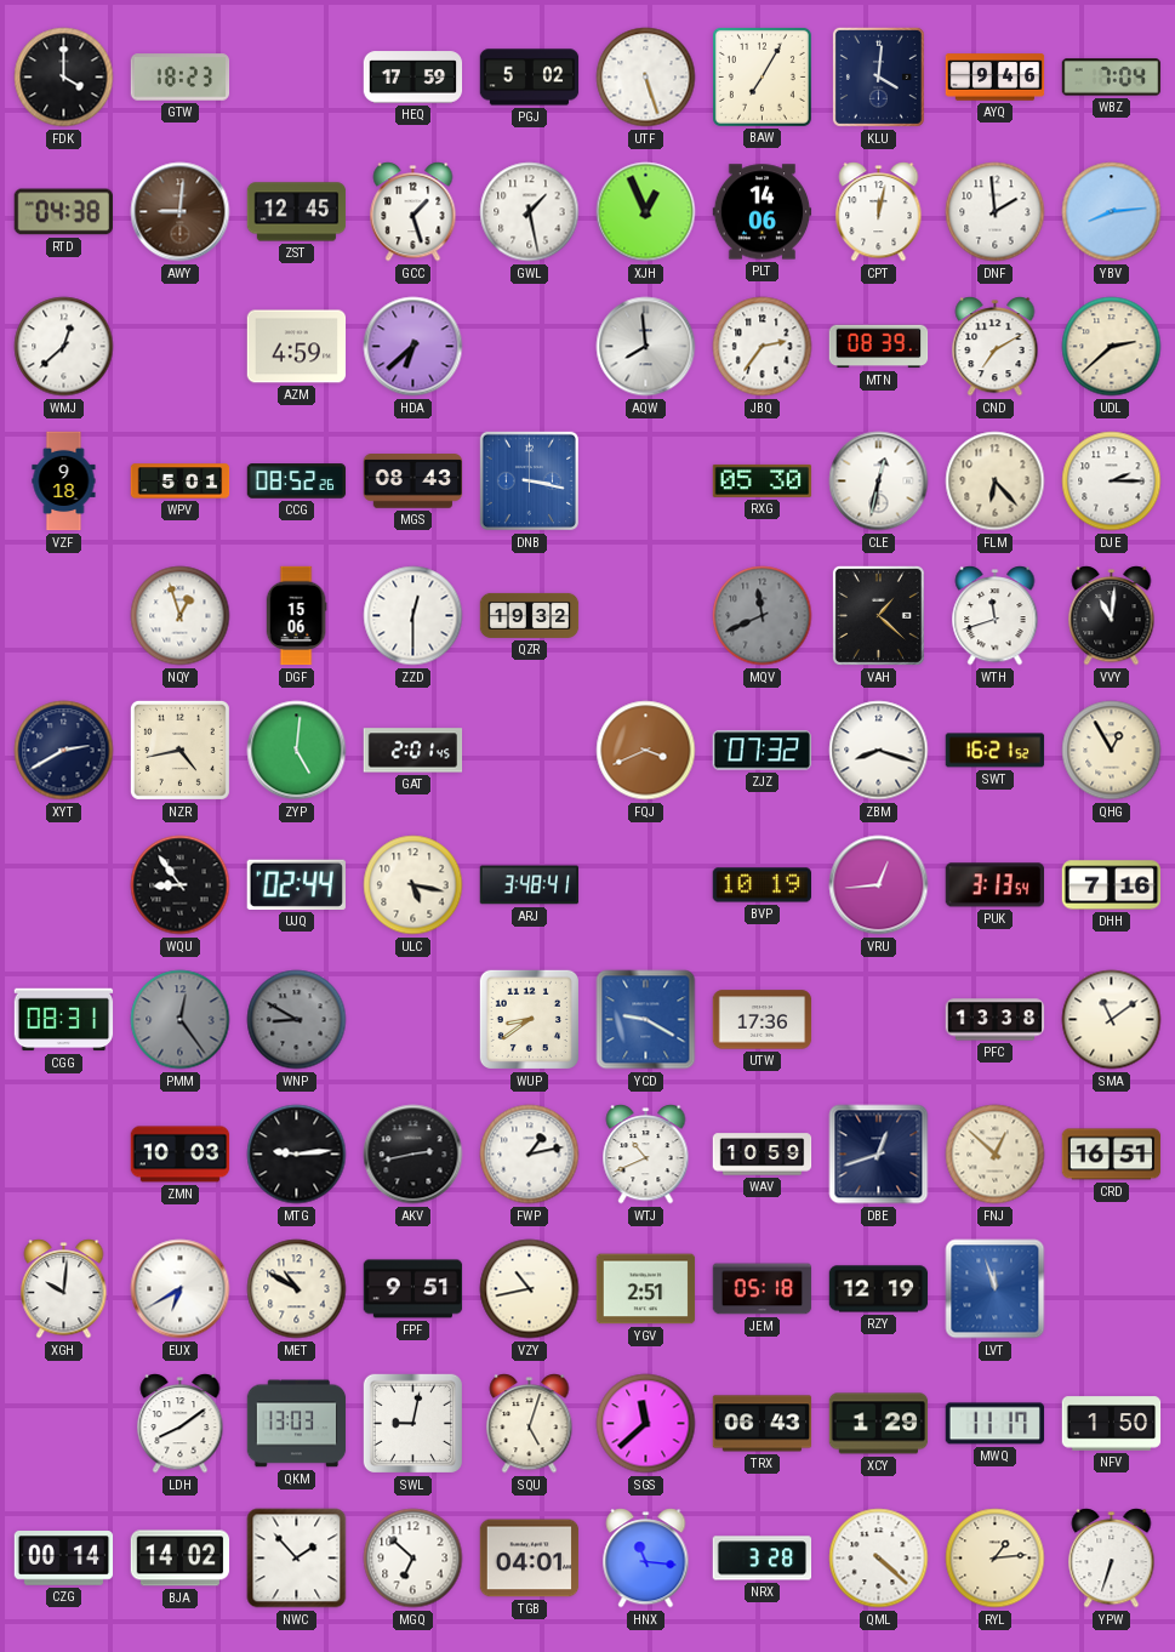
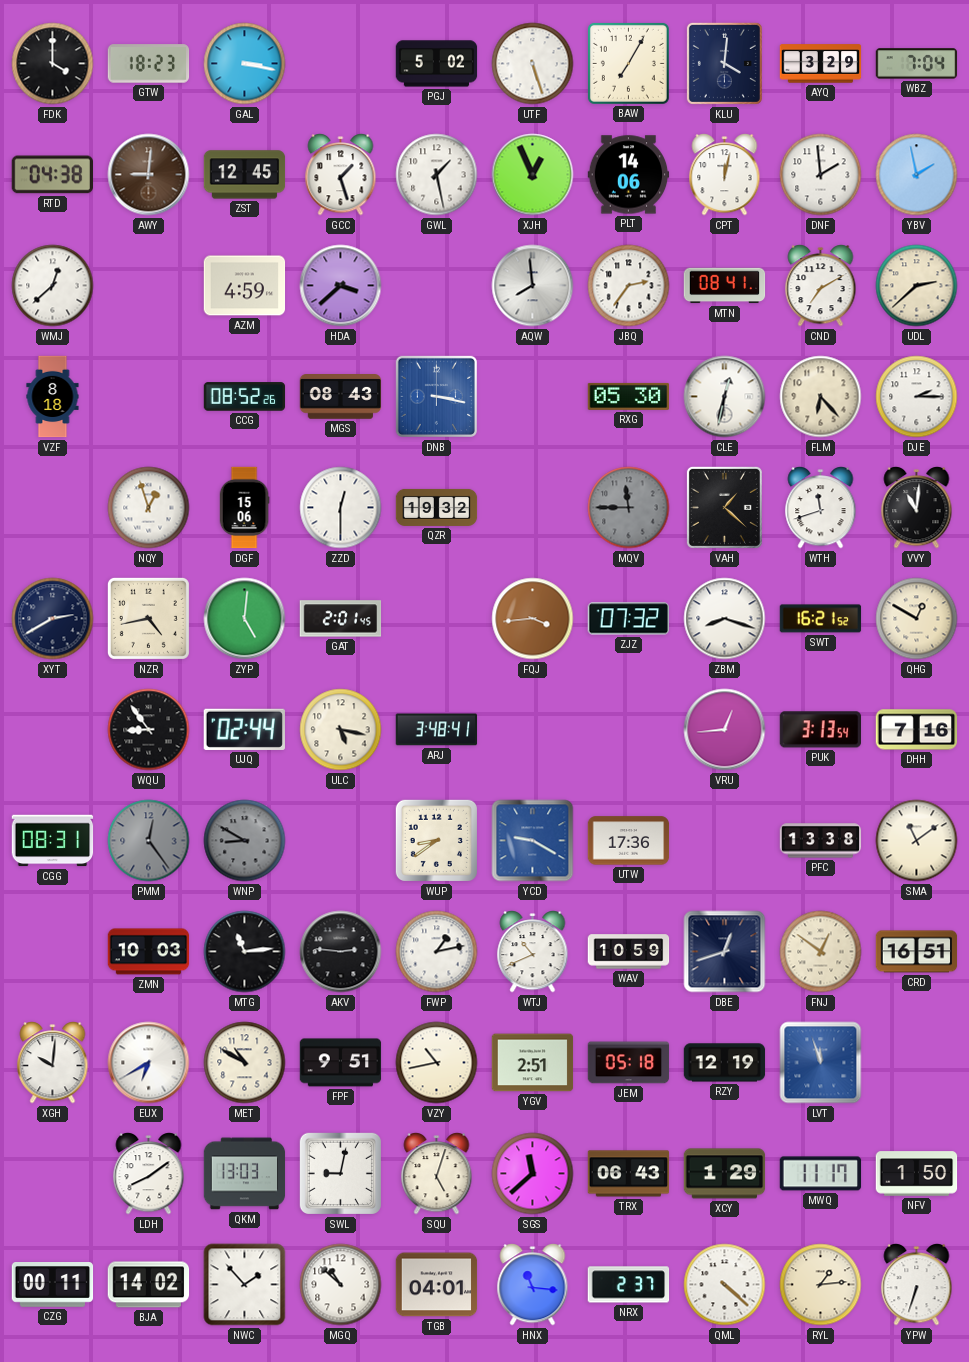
GAL: none -> 3:17
HEQ: 17:59 -> none
AYQ: 9:46 -> 3:29
YBV: 8:14 -> 1:58
HDA: 6:38 -> 3:38
MTN: 08:39 -> 08:41
VZF: 9:18 -> 8:18
WPV: 5:01 -> none
MQV: 11:41 -> 11:45
FQJ: 3:41 -> 3:44
QHG: 12:55 -> 12:50
BVP: 10:19 -> none
MTG: 9:14 -> 11:14
AKV: 2:43 -> 2:46
FNJ: 12:52 -> 12:51
CZG: 00:14 -> 00:11
MGQ: 6:52 -> 10:52
NRX: 3:28 -> 2:37
